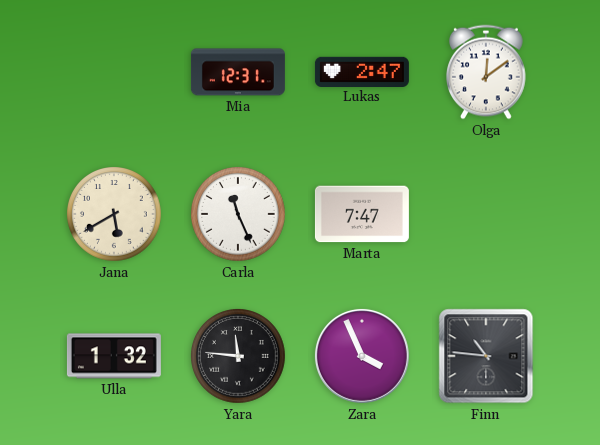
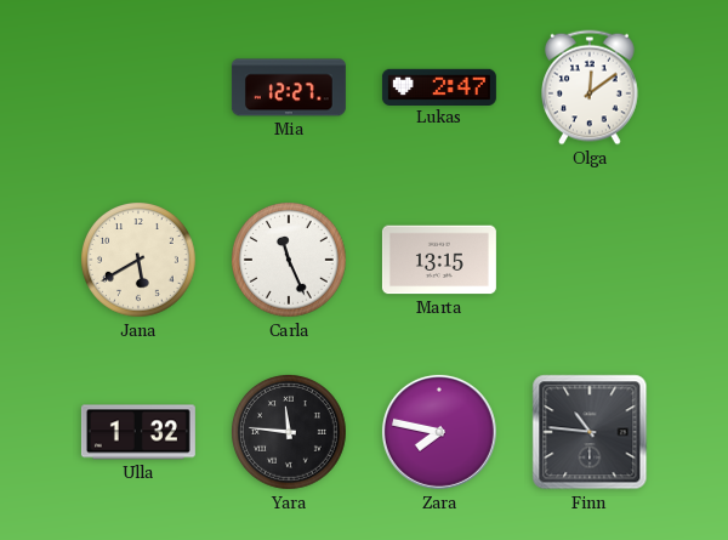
Mia: 12:31 -> 12:27
Marta: 7:47 -> 13:15
Zara: 3:56 -> 7:47
